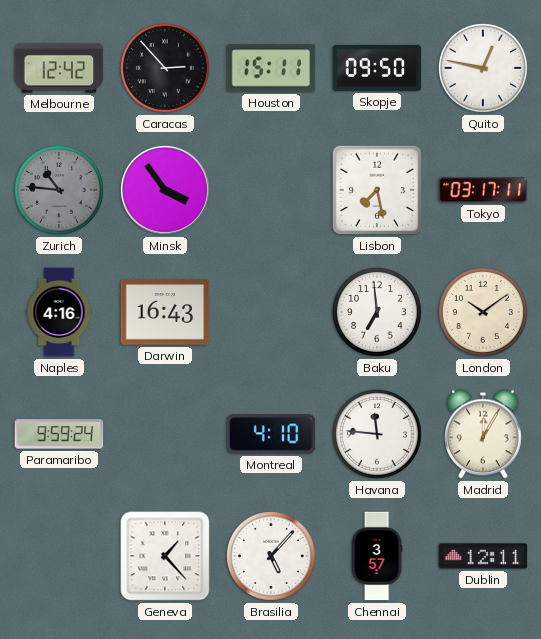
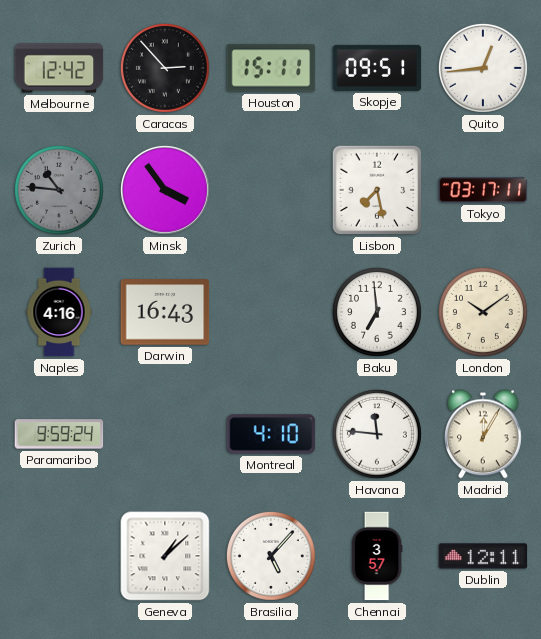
Skopje: 09:50 -> 09:51
Quito: 12:47 -> 12:44
Geneva: 1:23 -> 1:08
